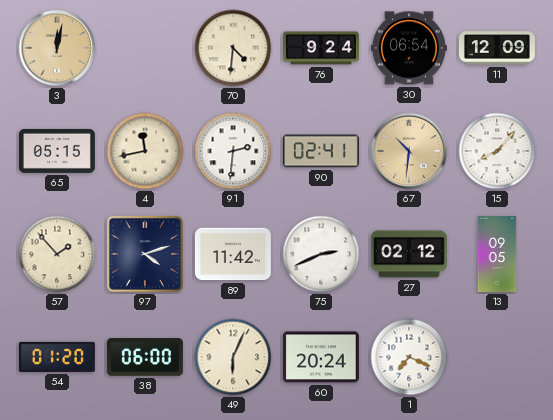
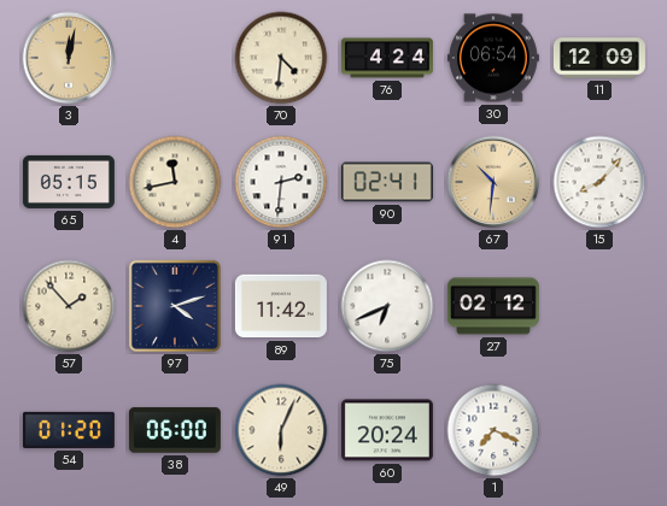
76: 9:24 -> 4:24
75: 2:41 -> 6:41
13: 09:05 -> none
